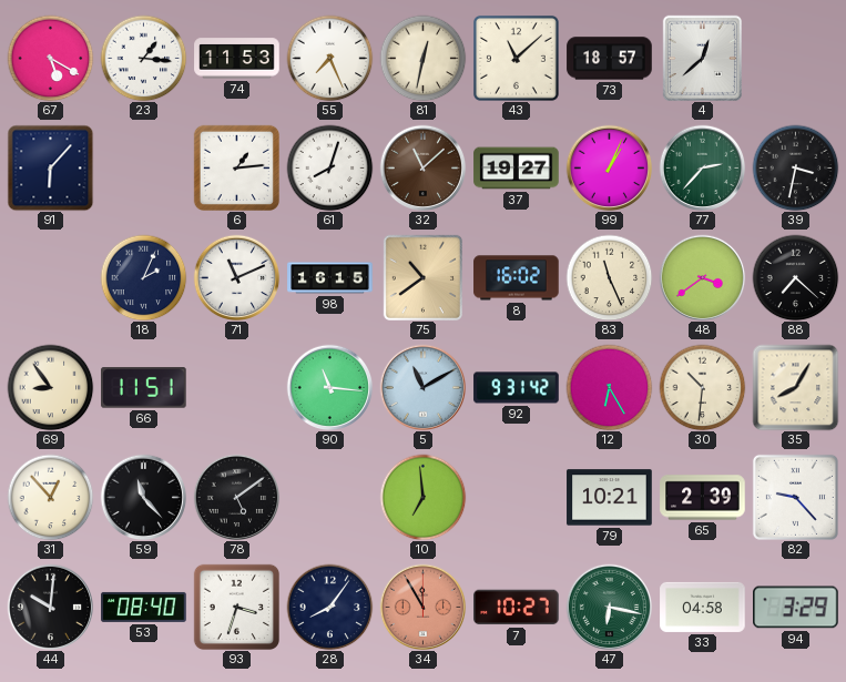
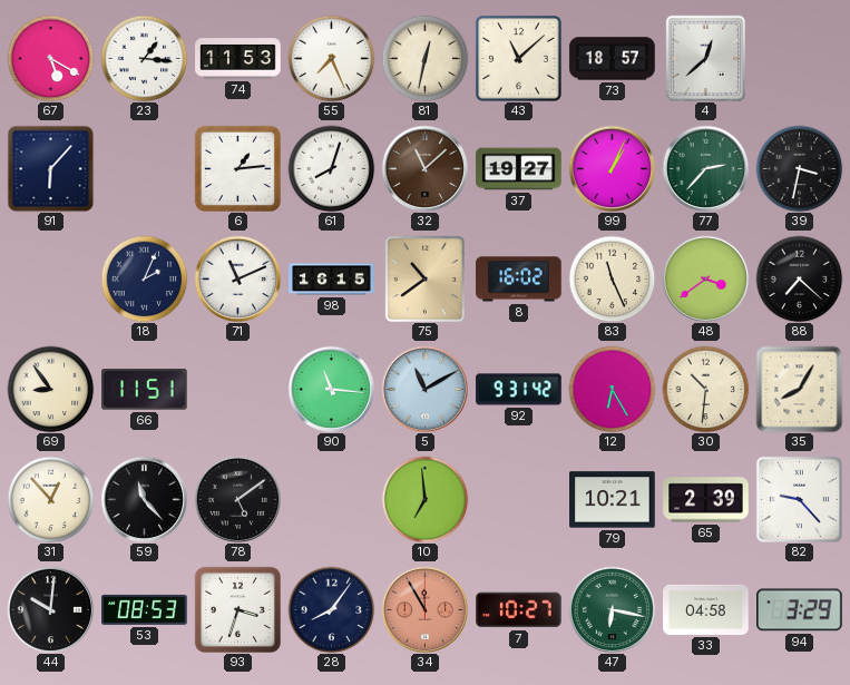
53: 08:40 -> 08:53
